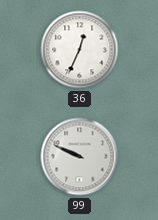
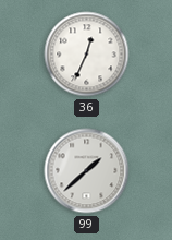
99: 9:49 -> 1:38
